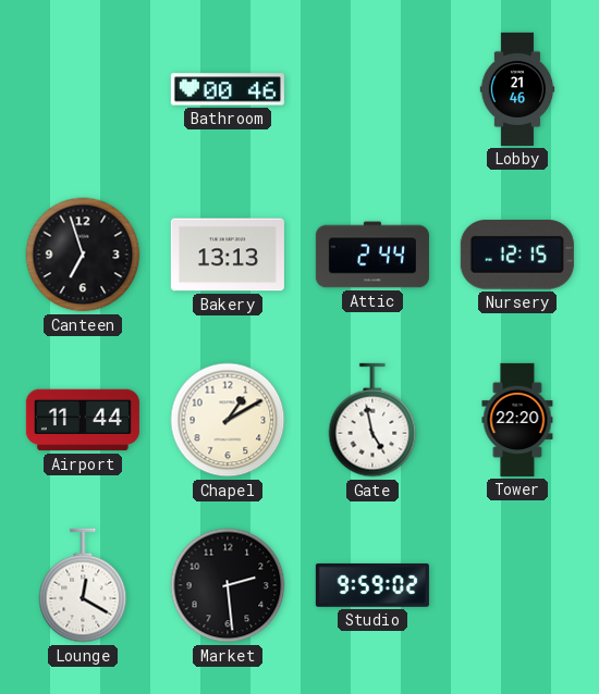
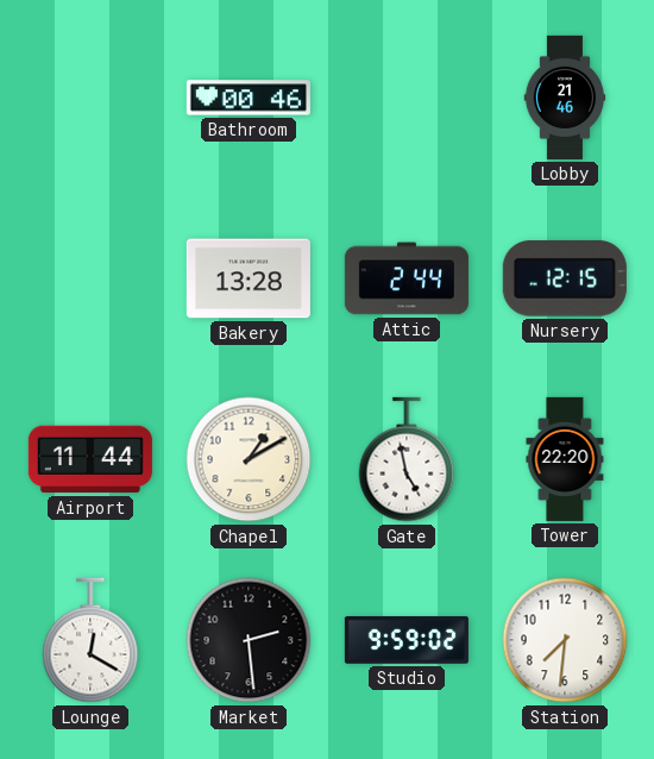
Canteen: 6:57 -> none
Bakery: 13:13 -> 13:28
Station: none -> 7:31
